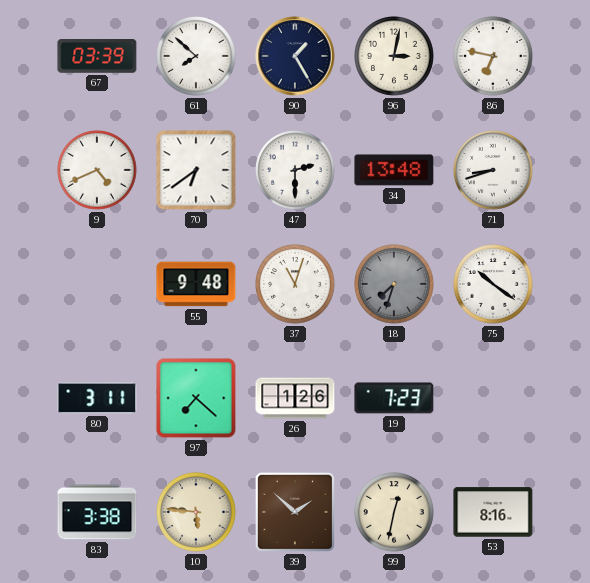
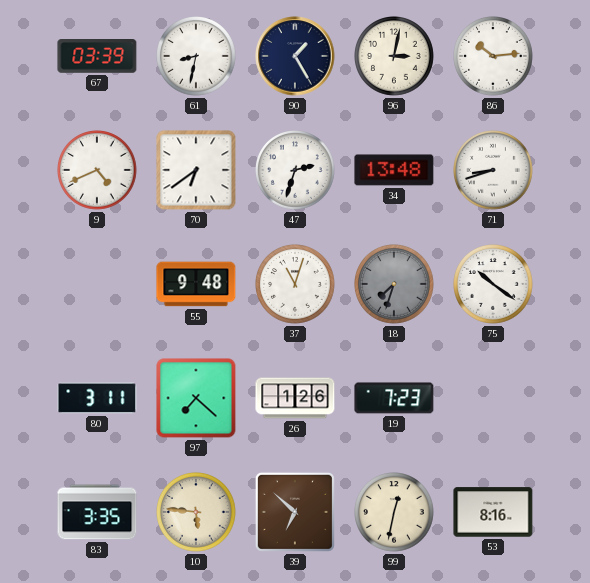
61: 7:52 -> 8:32
86: 6:47 -> 10:14
47: 2:30 -> 2:33
83: 3:38 -> 3:35
39: 1:52 -> 6:52
